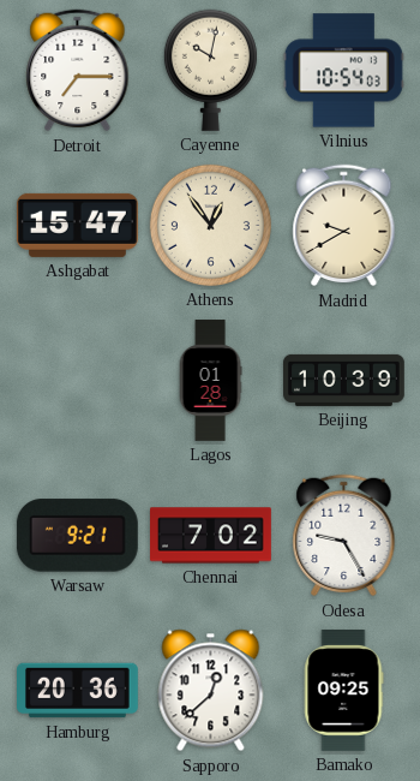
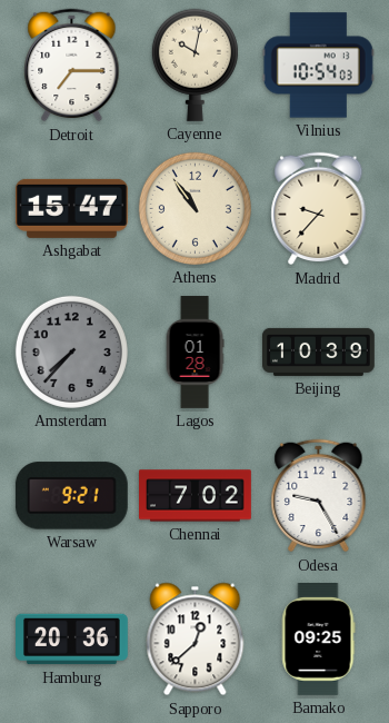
Athens: 12:54 -> 10:54
Madrid: 9:40 -> 9:37
Amsterdam: none -> 7:37
